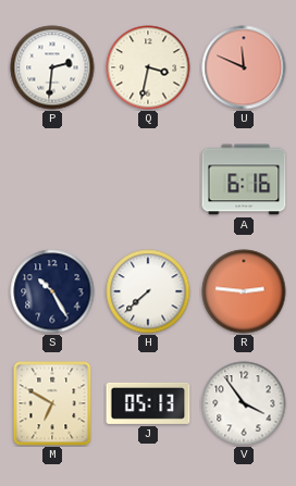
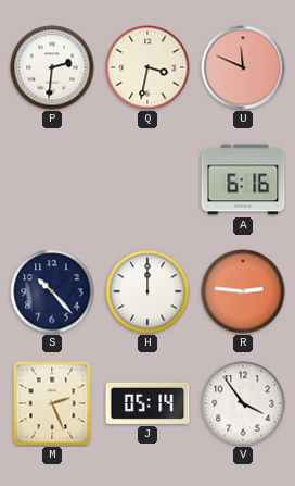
S: 10:25 -> 10:23
H: 7:38 -> 12:00
M: 6:50 -> 2:26
J: 05:13 -> 05:14
